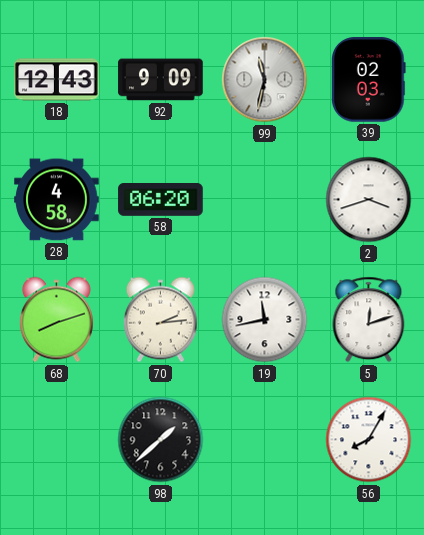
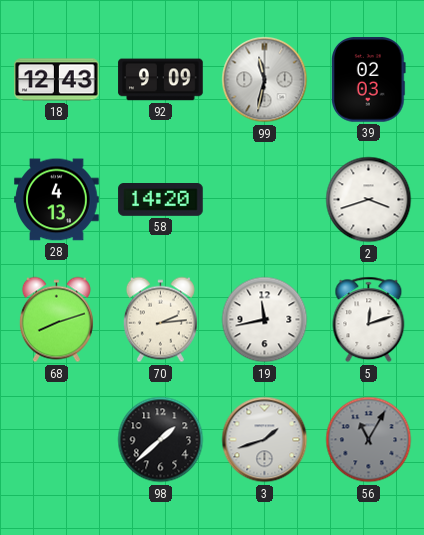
28: 4:58 -> 4:13
58: 06:20 -> 14:20
3: none -> 1:42
56: 8:05 -> 11:05
56 dial: white -> grey
